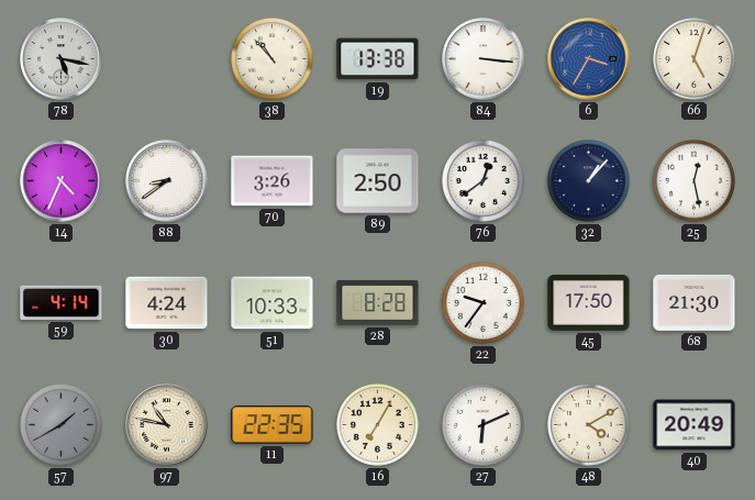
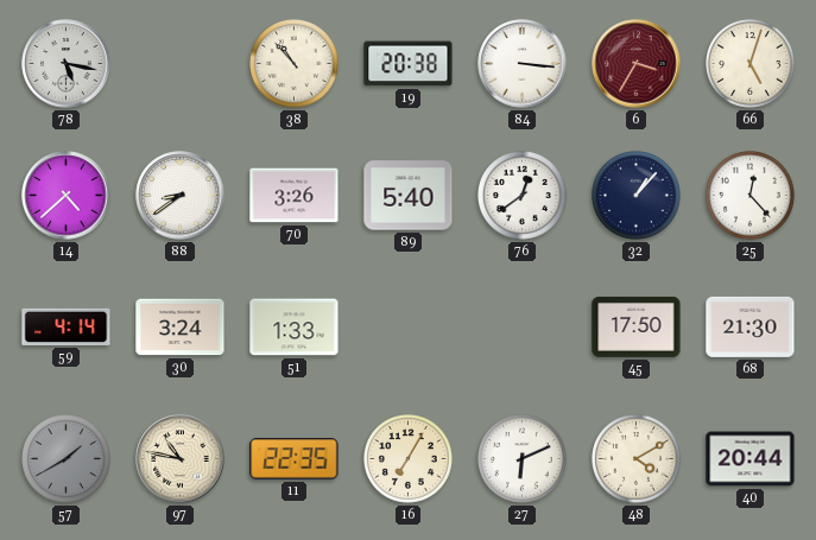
19: 13:38 -> 20:38
6 dial: blue -> burgundy
14: 4:34 -> 4:38
89: 2:50 -> 5:40
25: 12:28 -> 12:23
30: 4:24 -> 3:24
51: 10:33 -> 1:33
28: 8:28 -> none
22: 9:36 -> none
40: 20:49 -> 20:44
